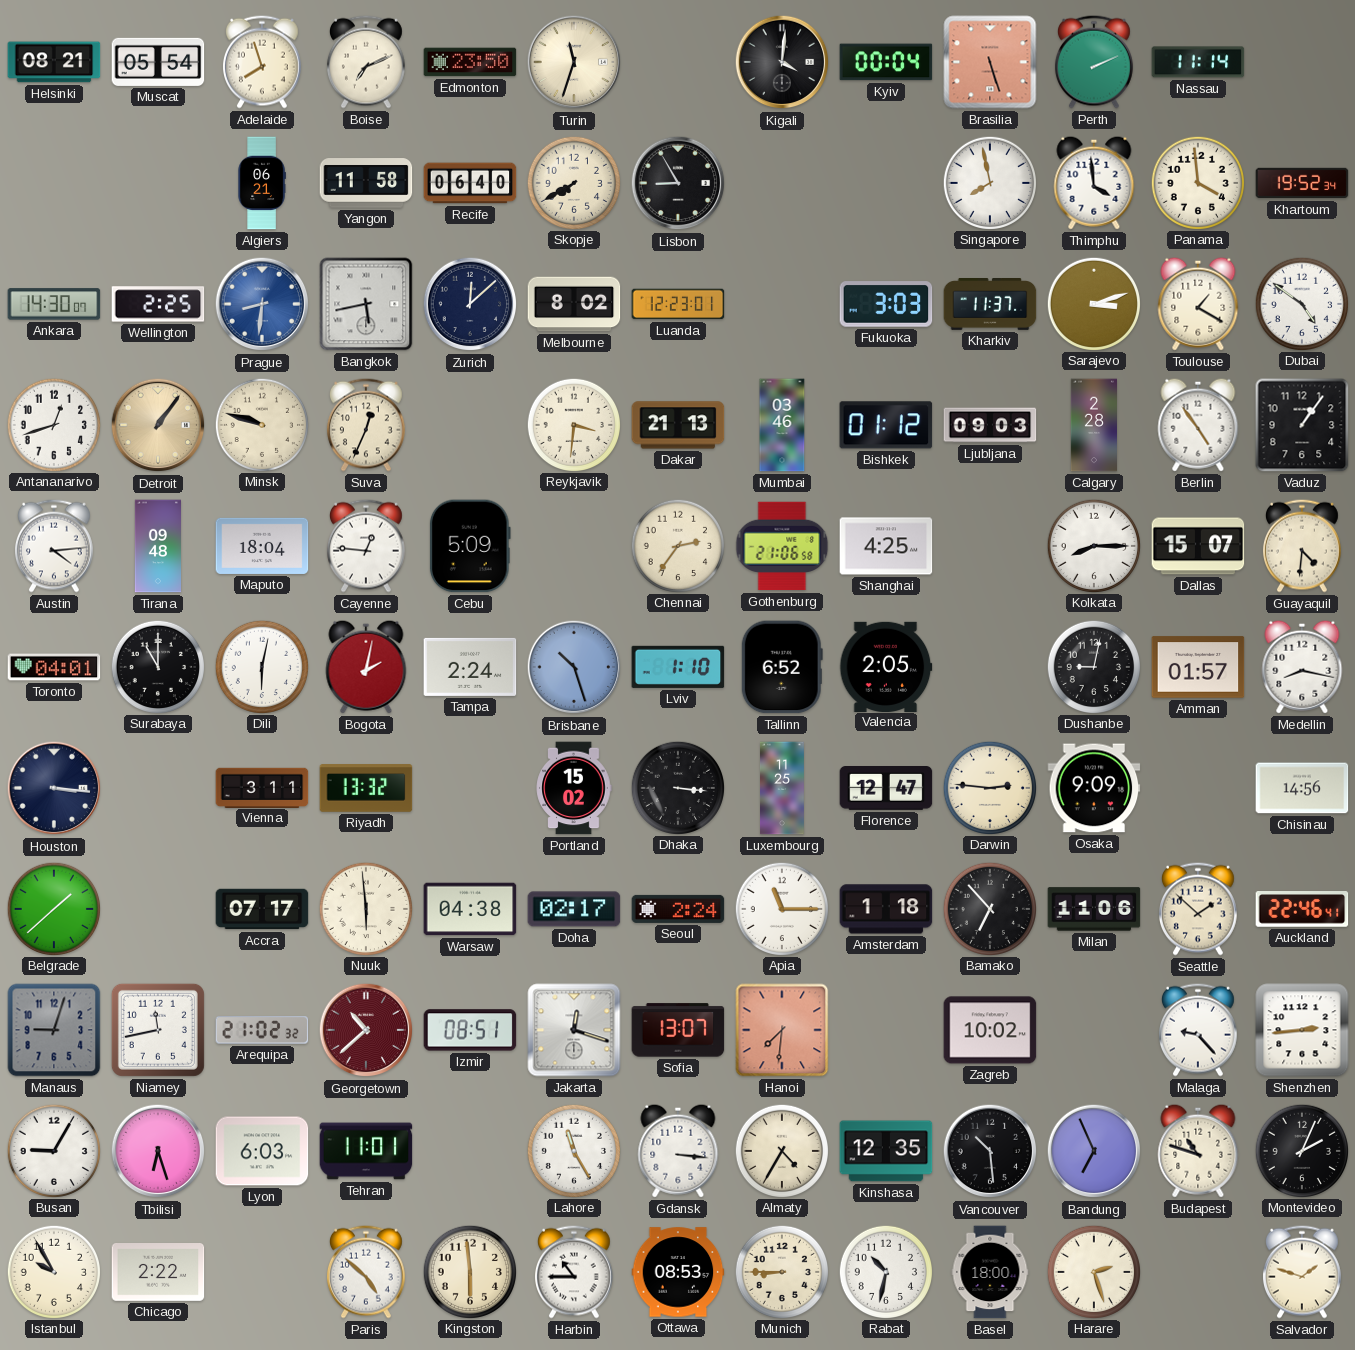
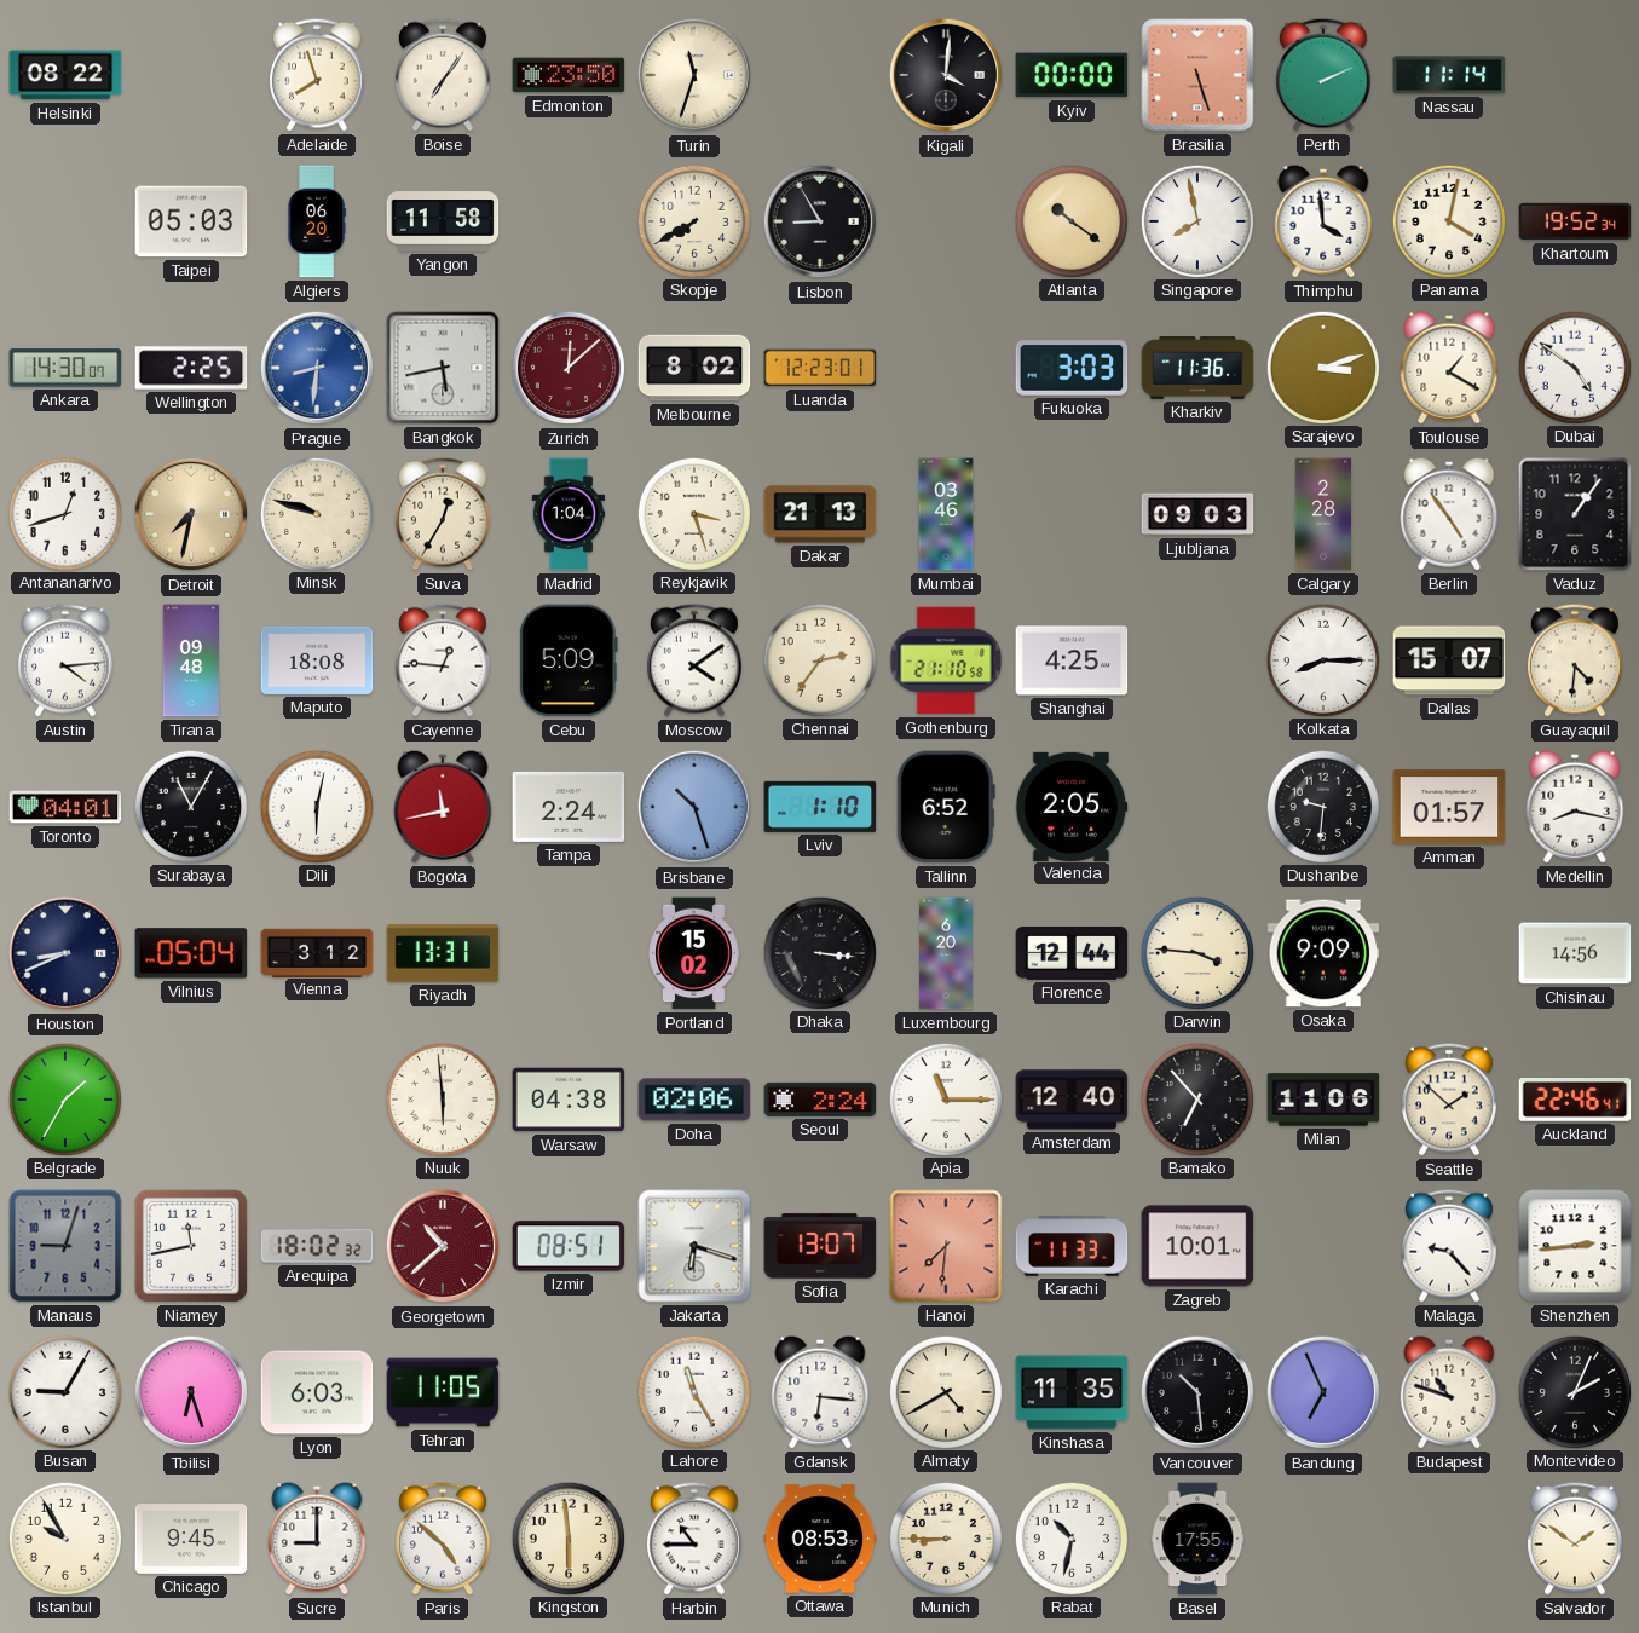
Helsinki: 08:21 -> 08:22
Muscat: 05:54 -> none
Boise: 7:11 -> 7:06
Kyiv: 00:04 -> 00:00
Taipei: none -> 05:03
Algiers: 06:21 -> 06:20
Recife: 06:40 -> none
Atlanta: none -> 10:21
Panama: 3:59 -> 4:02
Zurich dial: navy -> burgundy
Kharkiv: 11:37 -> 11:36
Detroit: 1:06 -> 7:32
Suva: 12:34 -> 12:35
Madrid: none -> 1:04
Reykjavik: 3:31 -> 3:27
Bishkek: 01:12 -> none
Maputo: 18:04 -> 18:08
Moscow: none -> 4:09
Gothenburg: 21:06 -> 21:10
Surabaya: 11:00 -> 11:05
Bogota: 2:02 -> 11:43
Dushanbe: 9:02 -> 9:31
Houston: 3:16 -> 8:41
Vilnius: none -> 05:04
Vienna: 3:11 -> 3:12
Riyadh: 13:32 -> 13:31
Luxembourg: 11:25 -> 6:20
Florence: 12:47 -> 12:44
Darwin: 2:46 -> 3:46
Belgrade: 1:38 -> 1:35
Accra: 07:17 -> none
Doha: 02:17 -> 02:06
Amsterdam: 1:18 -> 12:40
Arequipa: 21:02 -> 18:02
Jakarta: 12:18 -> 6:18
Karachi: none -> 11:33
Zagreb: 10:02 -> 10:01
Tehran: 11:01 -> 11:05
Gdansk: 3:16 -> 6:16
Almaty: 4:35 -> 4:40
Kinshasa: 12:35 -> 11:35
Chicago: 2:22 -> 9:45
Sucre: none -> 9:00
Basel: 18:00 -> 17:55
Harare: 2:27 -> none
Salvador: 1:48 -> 1:51
